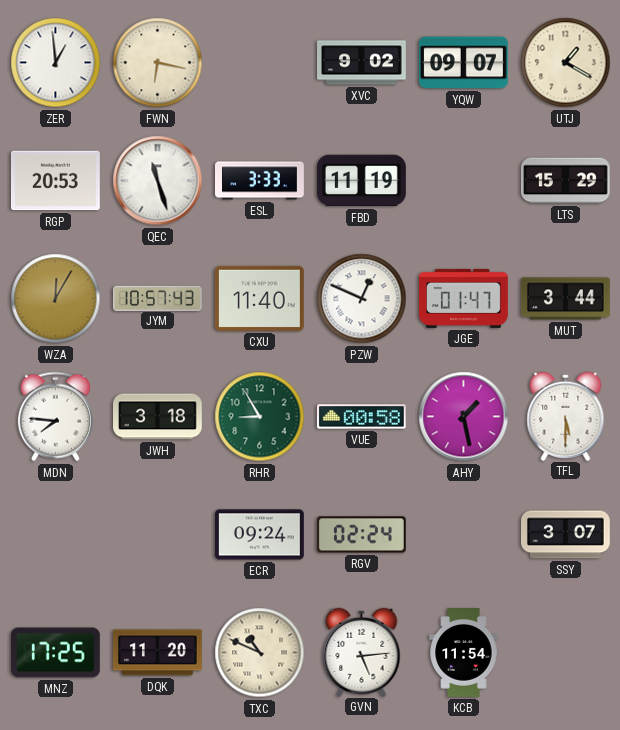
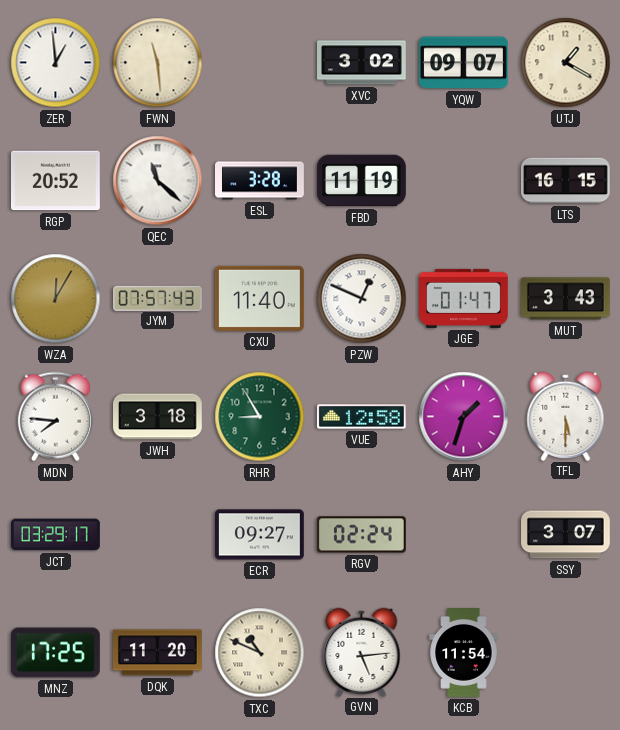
FWN: 6:17 -> 11:29
XVC: 9:02 -> 3:02
RGP: 20:53 -> 20:52
QEC: 11:27 -> 11:22
ESL: 3:33 -> 3:28
LTS: 15:29 -> 16:15
JYM: 10:57 -> 07:57
MUT: 3:44 -> 3:43
VUE: 00:58 -> 12:58
AHY: 1:28 -> 1:33
JCT: none -> 03:29
ECR: 09:24 -> 09:27
